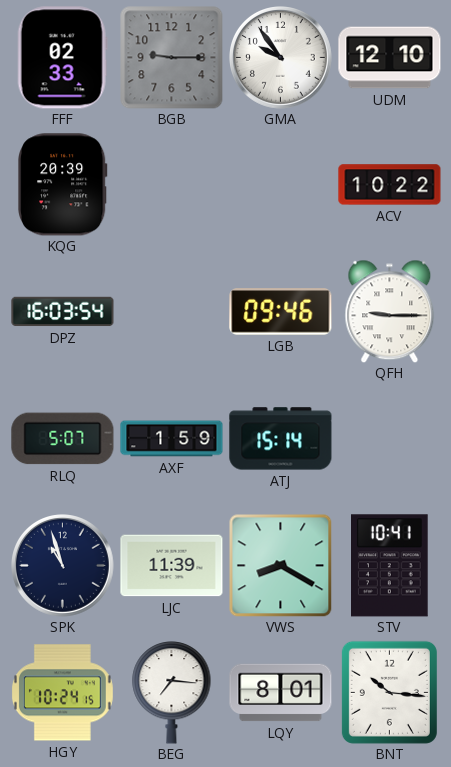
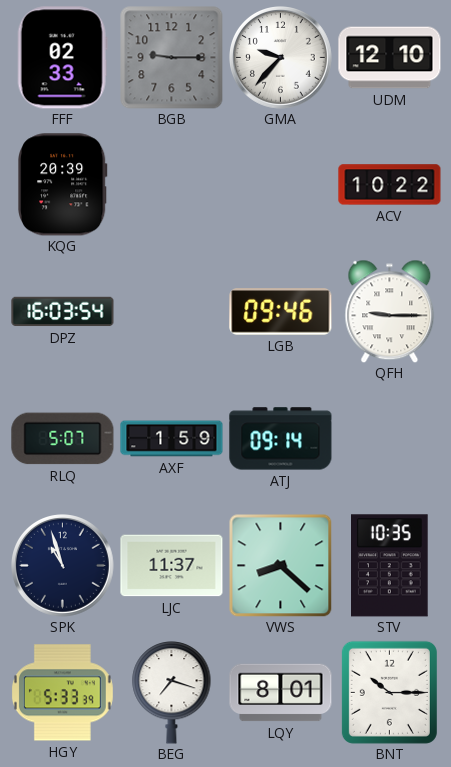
GMA: 9:54 -> 9:37
ATJ: 15:14 -> 09:14
LJC: 11:39 -> 11:37
VWS: 8:20 -> 8:22
STV: 10:41 -> 10:35
HGY: 10:24 -> 5:33
BEG: 7:16 -> 7:18
BNT: 10:16 -> 10:15
